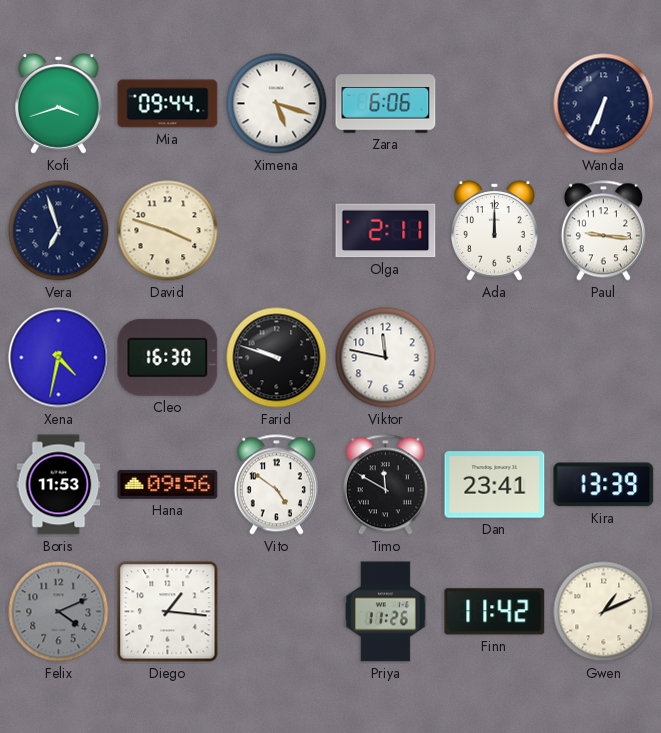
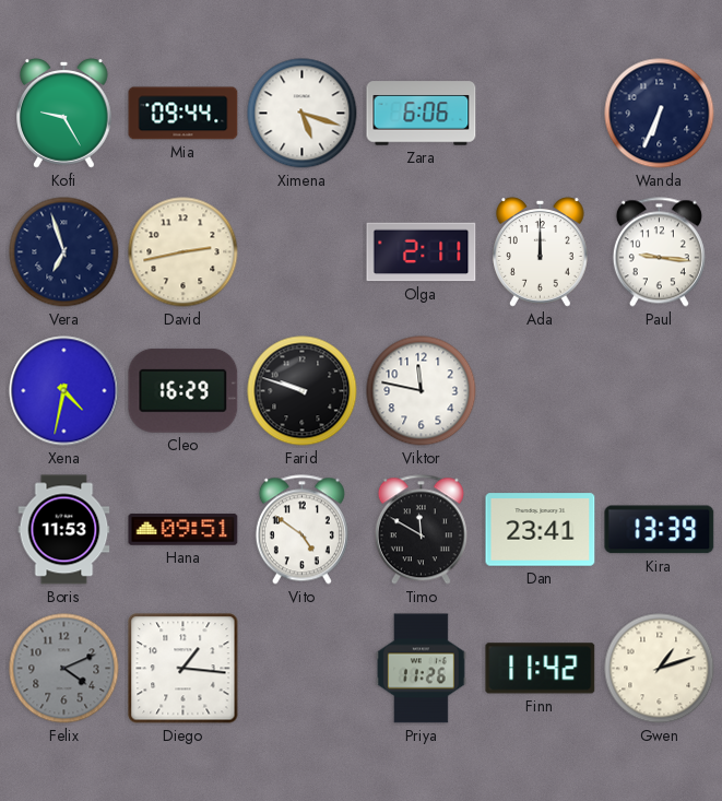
Kofi: 3:42 -> 9:25
David: 3:48 -> 2:43
Cleo: 16:30 -> 16:29
Hana: 09:56 -> 09:51
Gwen: 1:11 -> 1:12
